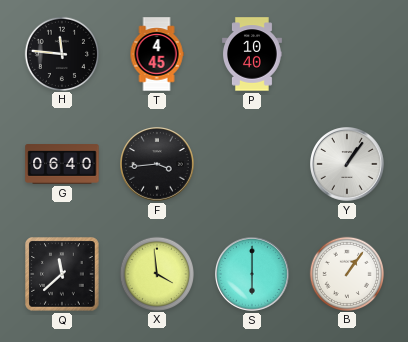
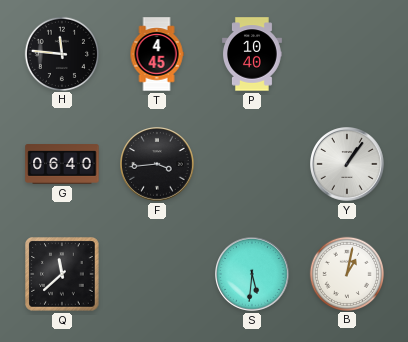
X: 3:59 -> none
S: 6:00 -> 5:31
B: 1:06 -> 1:02
